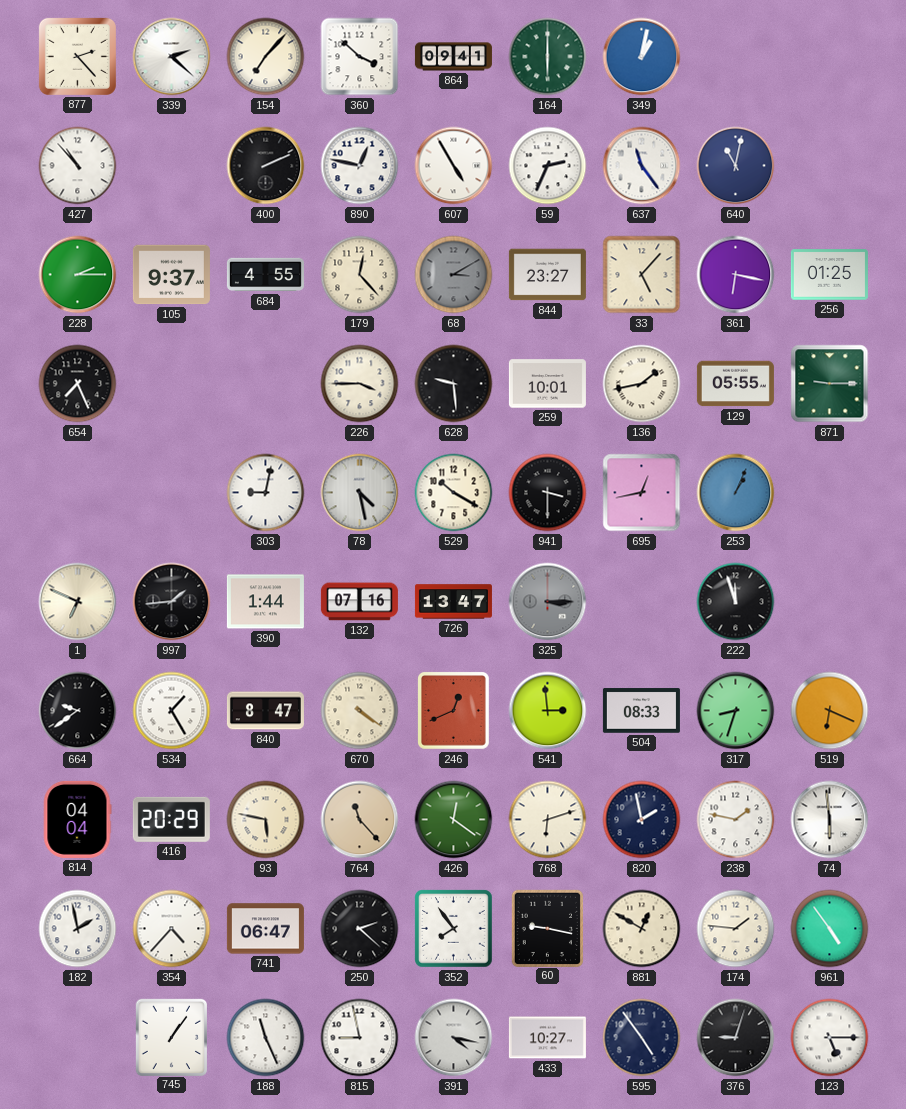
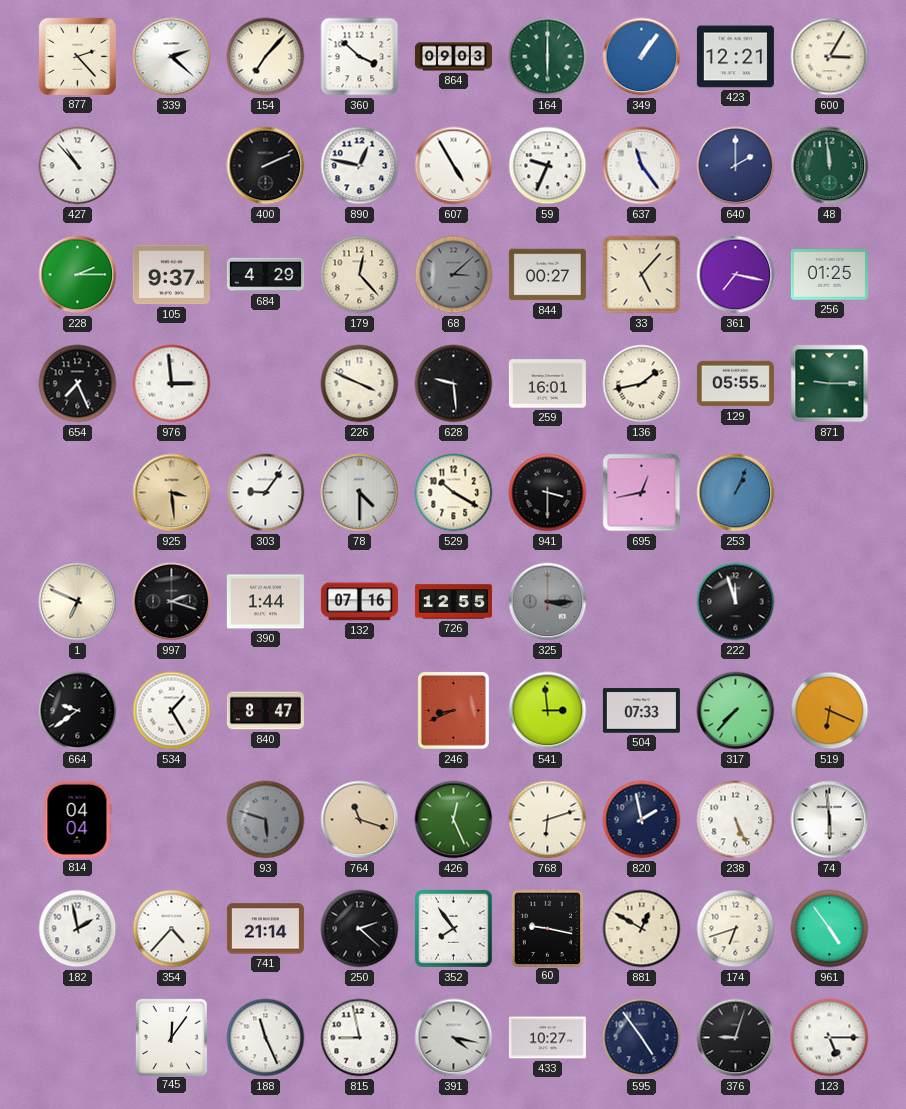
864: 09:41 -> 09:03
349: 1:02 -> 1:06
423: none -> 12:21
600: none -> 3:05
59: 2:34 -> 9:34
640: 11:02 -> 2:00
48: none -> 11:59
684: 4:55 -> 4:29
68: 3:10 -> 3:08
844: 23:27 -> 00:27
361: 6:17 -> 7:17
976: none -> 2:59
226: 3:45 -> 3:49
259: 10:01 -> 16:01
925: none -> 3:29
303: 9:02 -> 9:06
78: 4:28 -> 4:30
997: 1:44 -> 2:18
726: 13:47 -> 12:55
670: 4:21 -> none
246: 12:41 -> 8:41
504: 08:33 -> 07:33
317: 8:33 -> 7:37
416: 20:29 -> none
93: 5:47 -> 5:48
93 dial: cream -> grey
764: 11:23 -> 11:18
426: 12:21 -> 12:26
238: 1:47 -> 5:26
741: 06:47 -> 21:14
174: 1:46 -> 6:42
745: 1:06 -> 12:06
